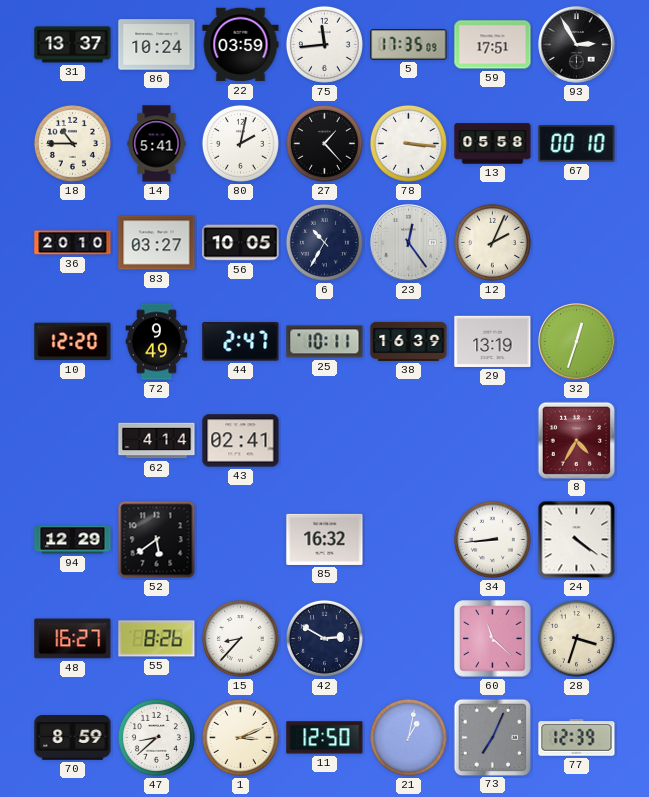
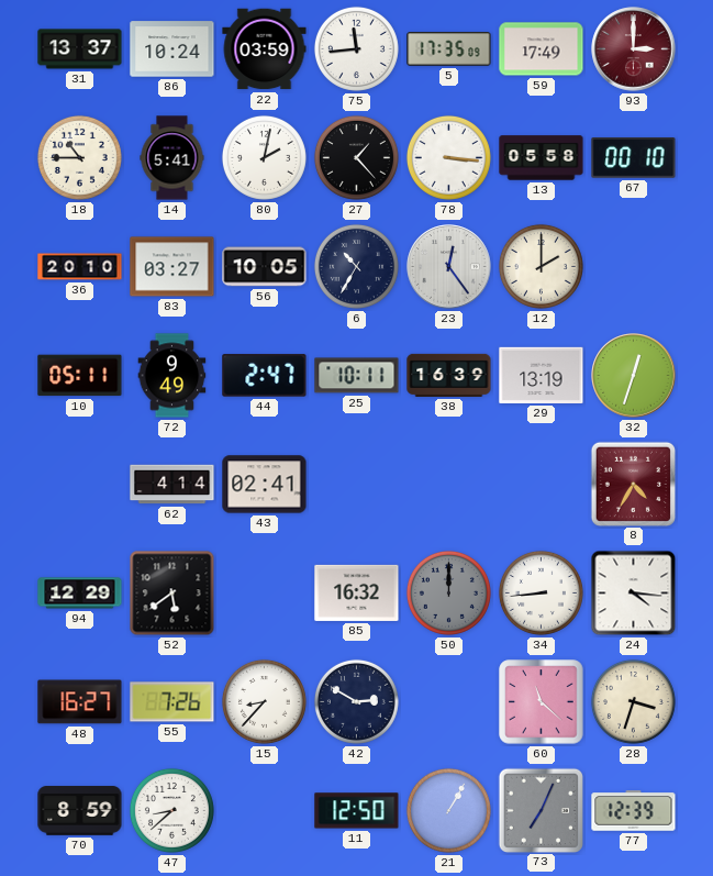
59: 17:51 -> 17:49
93: 2:55 -> 3:00
93 dial: black -> burgundy
12: 2:04 -> 2:00
10: 12:20 -> 05:11
50: none -> 12:00
24: 4:21 -> 4:16
55: 8:26 -> 7:26
1: 3:11 -> none
21: 1:02 -> 1:05
